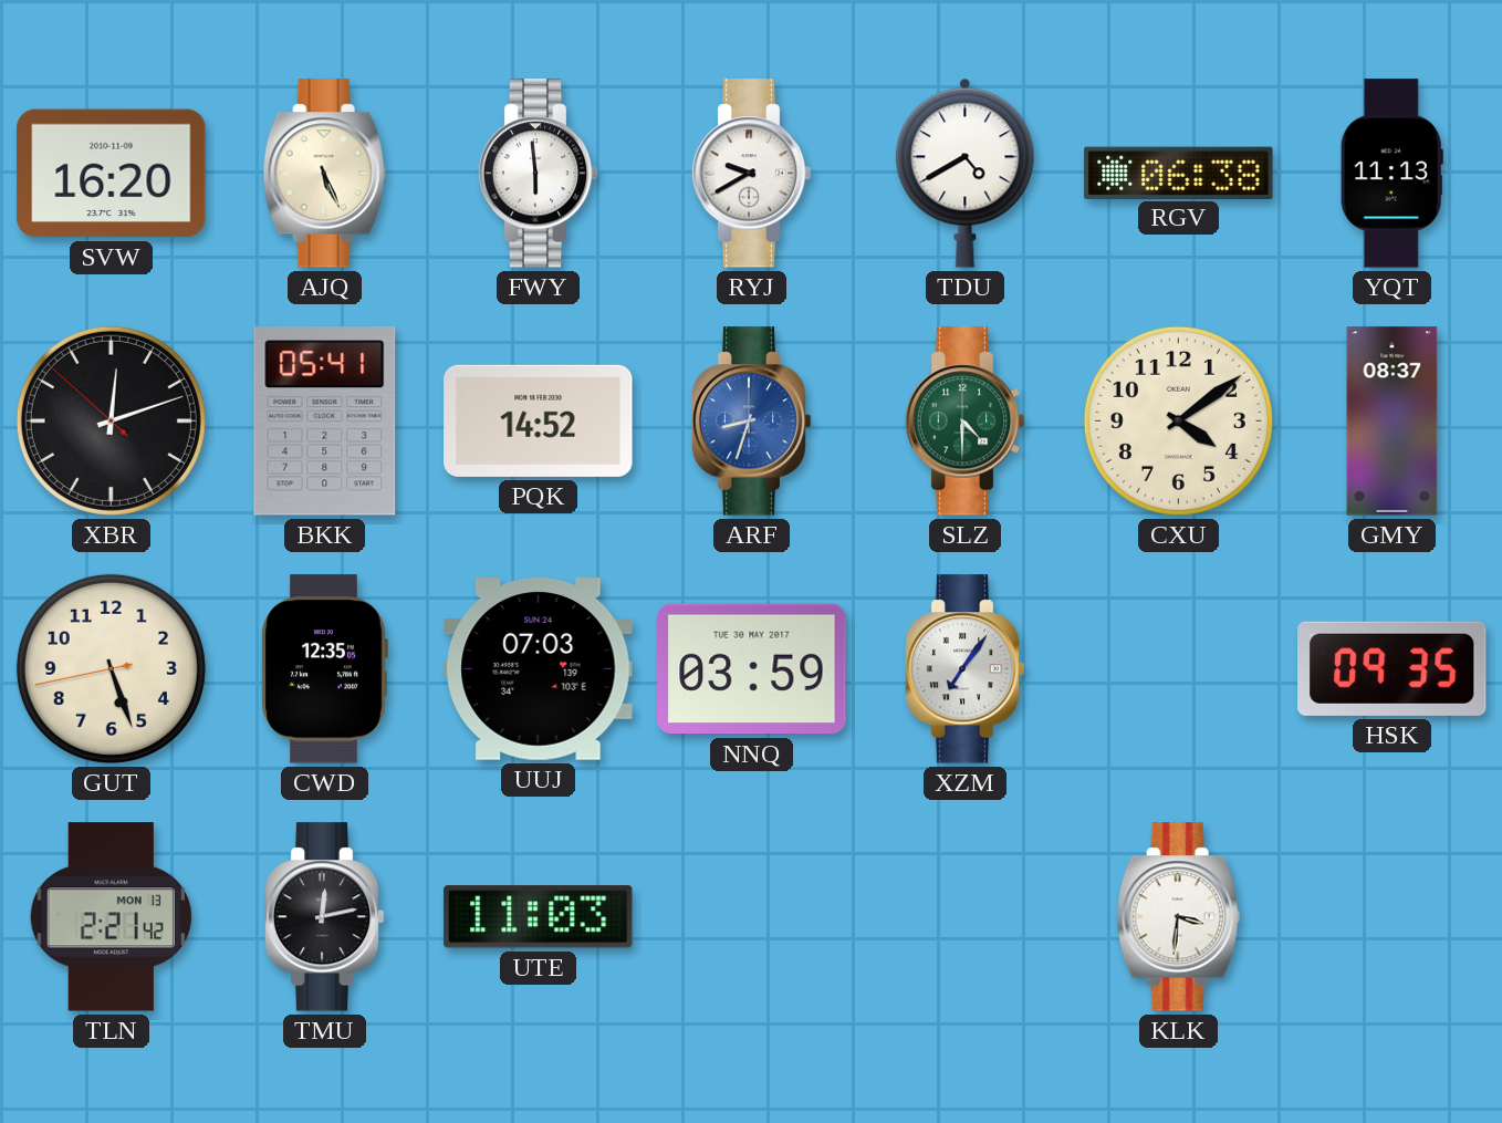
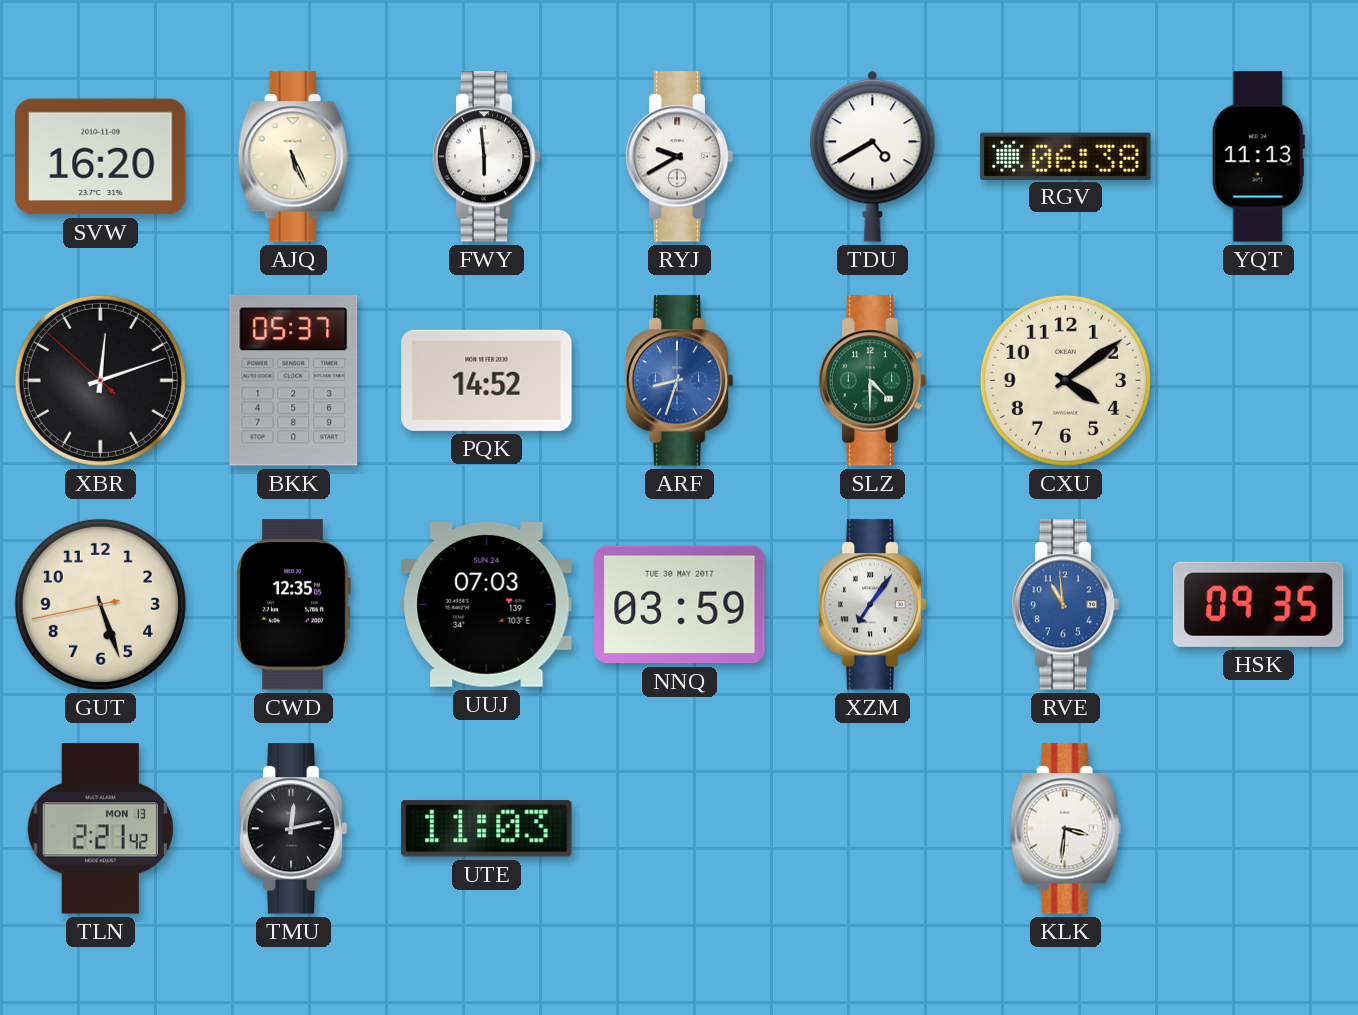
BKK: 05:41 -> 05:37
GMY: 08:37 -> none
RVE: none -> 10:59
